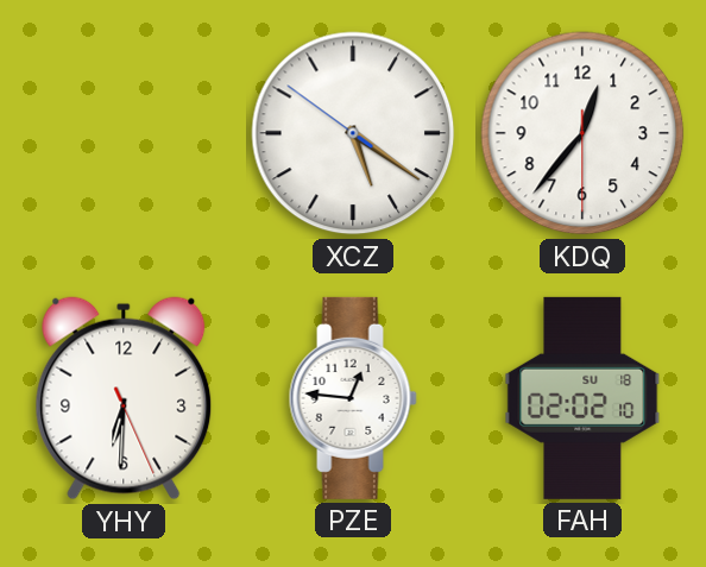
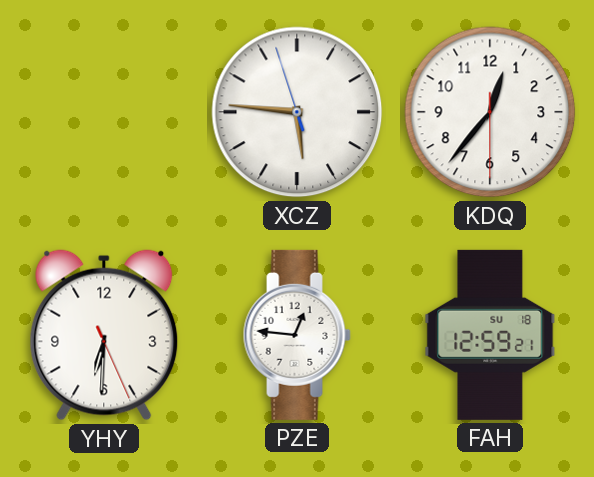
XCZ: 5:20 -> 5:45
FAH: 02:02 -> 12:59
